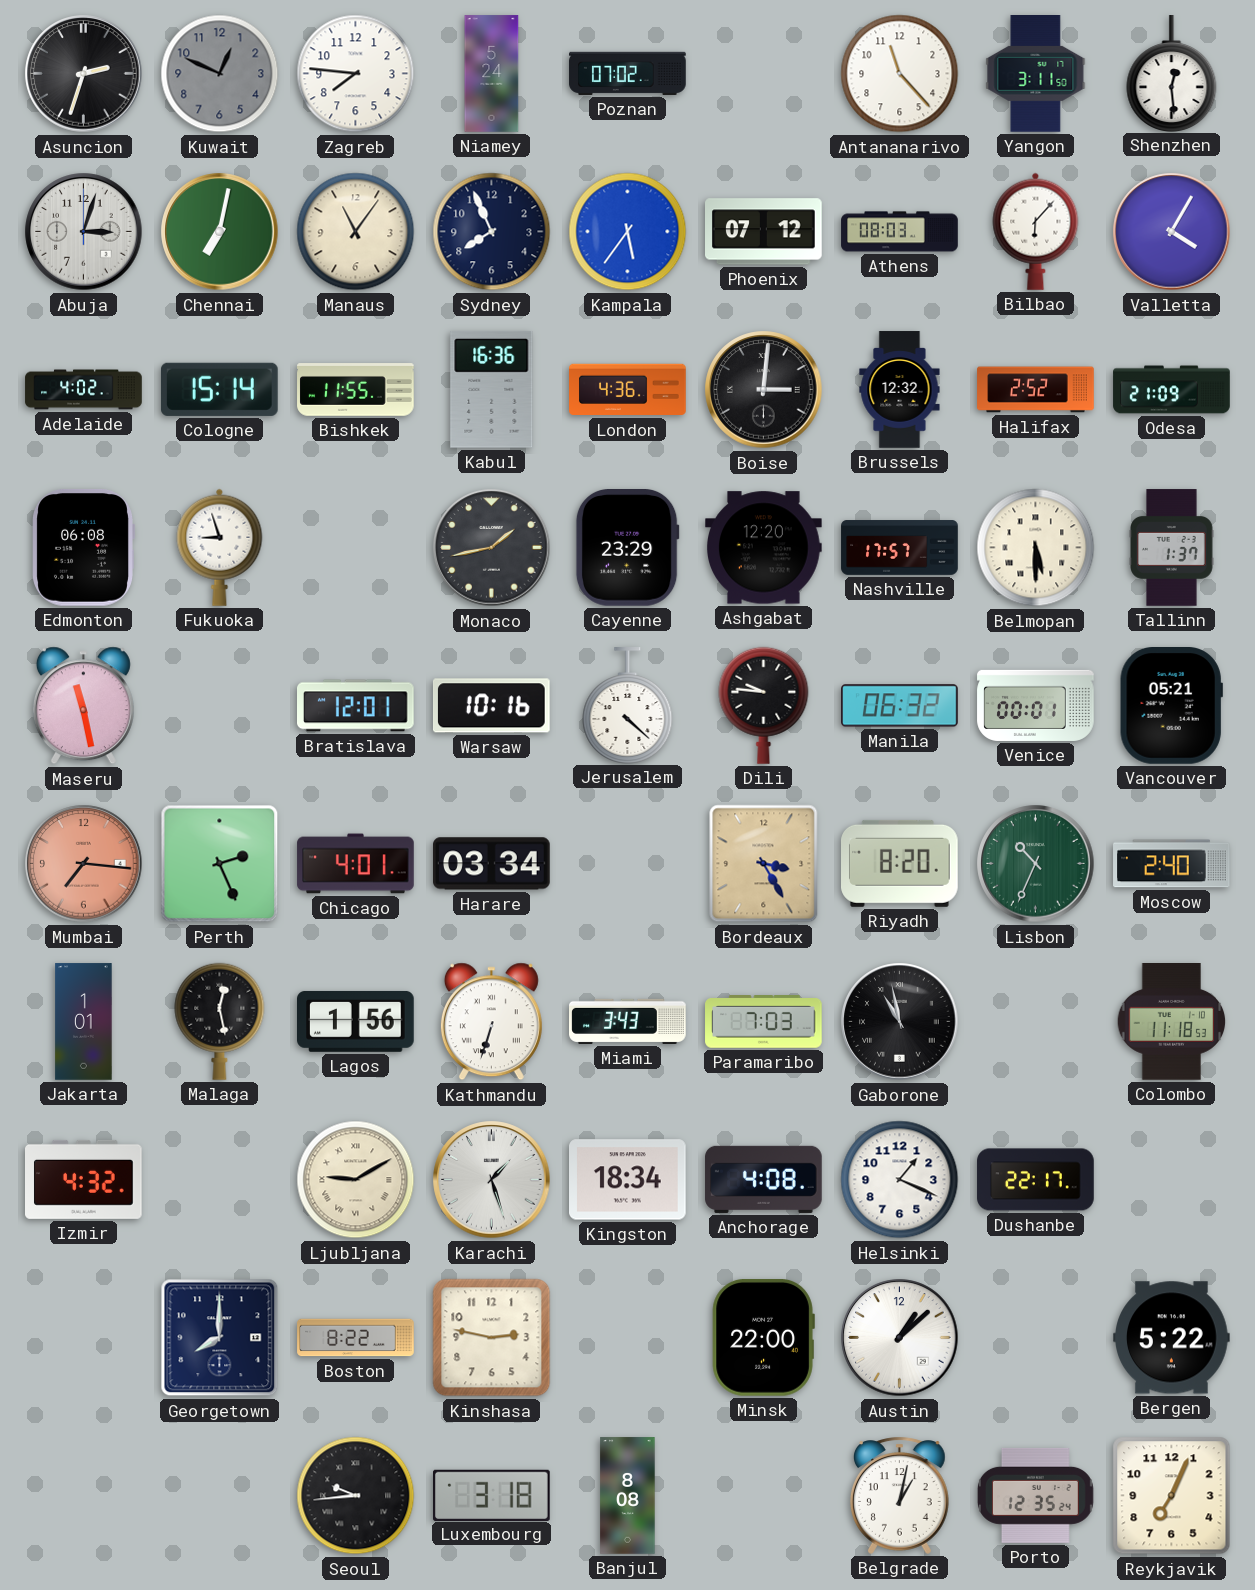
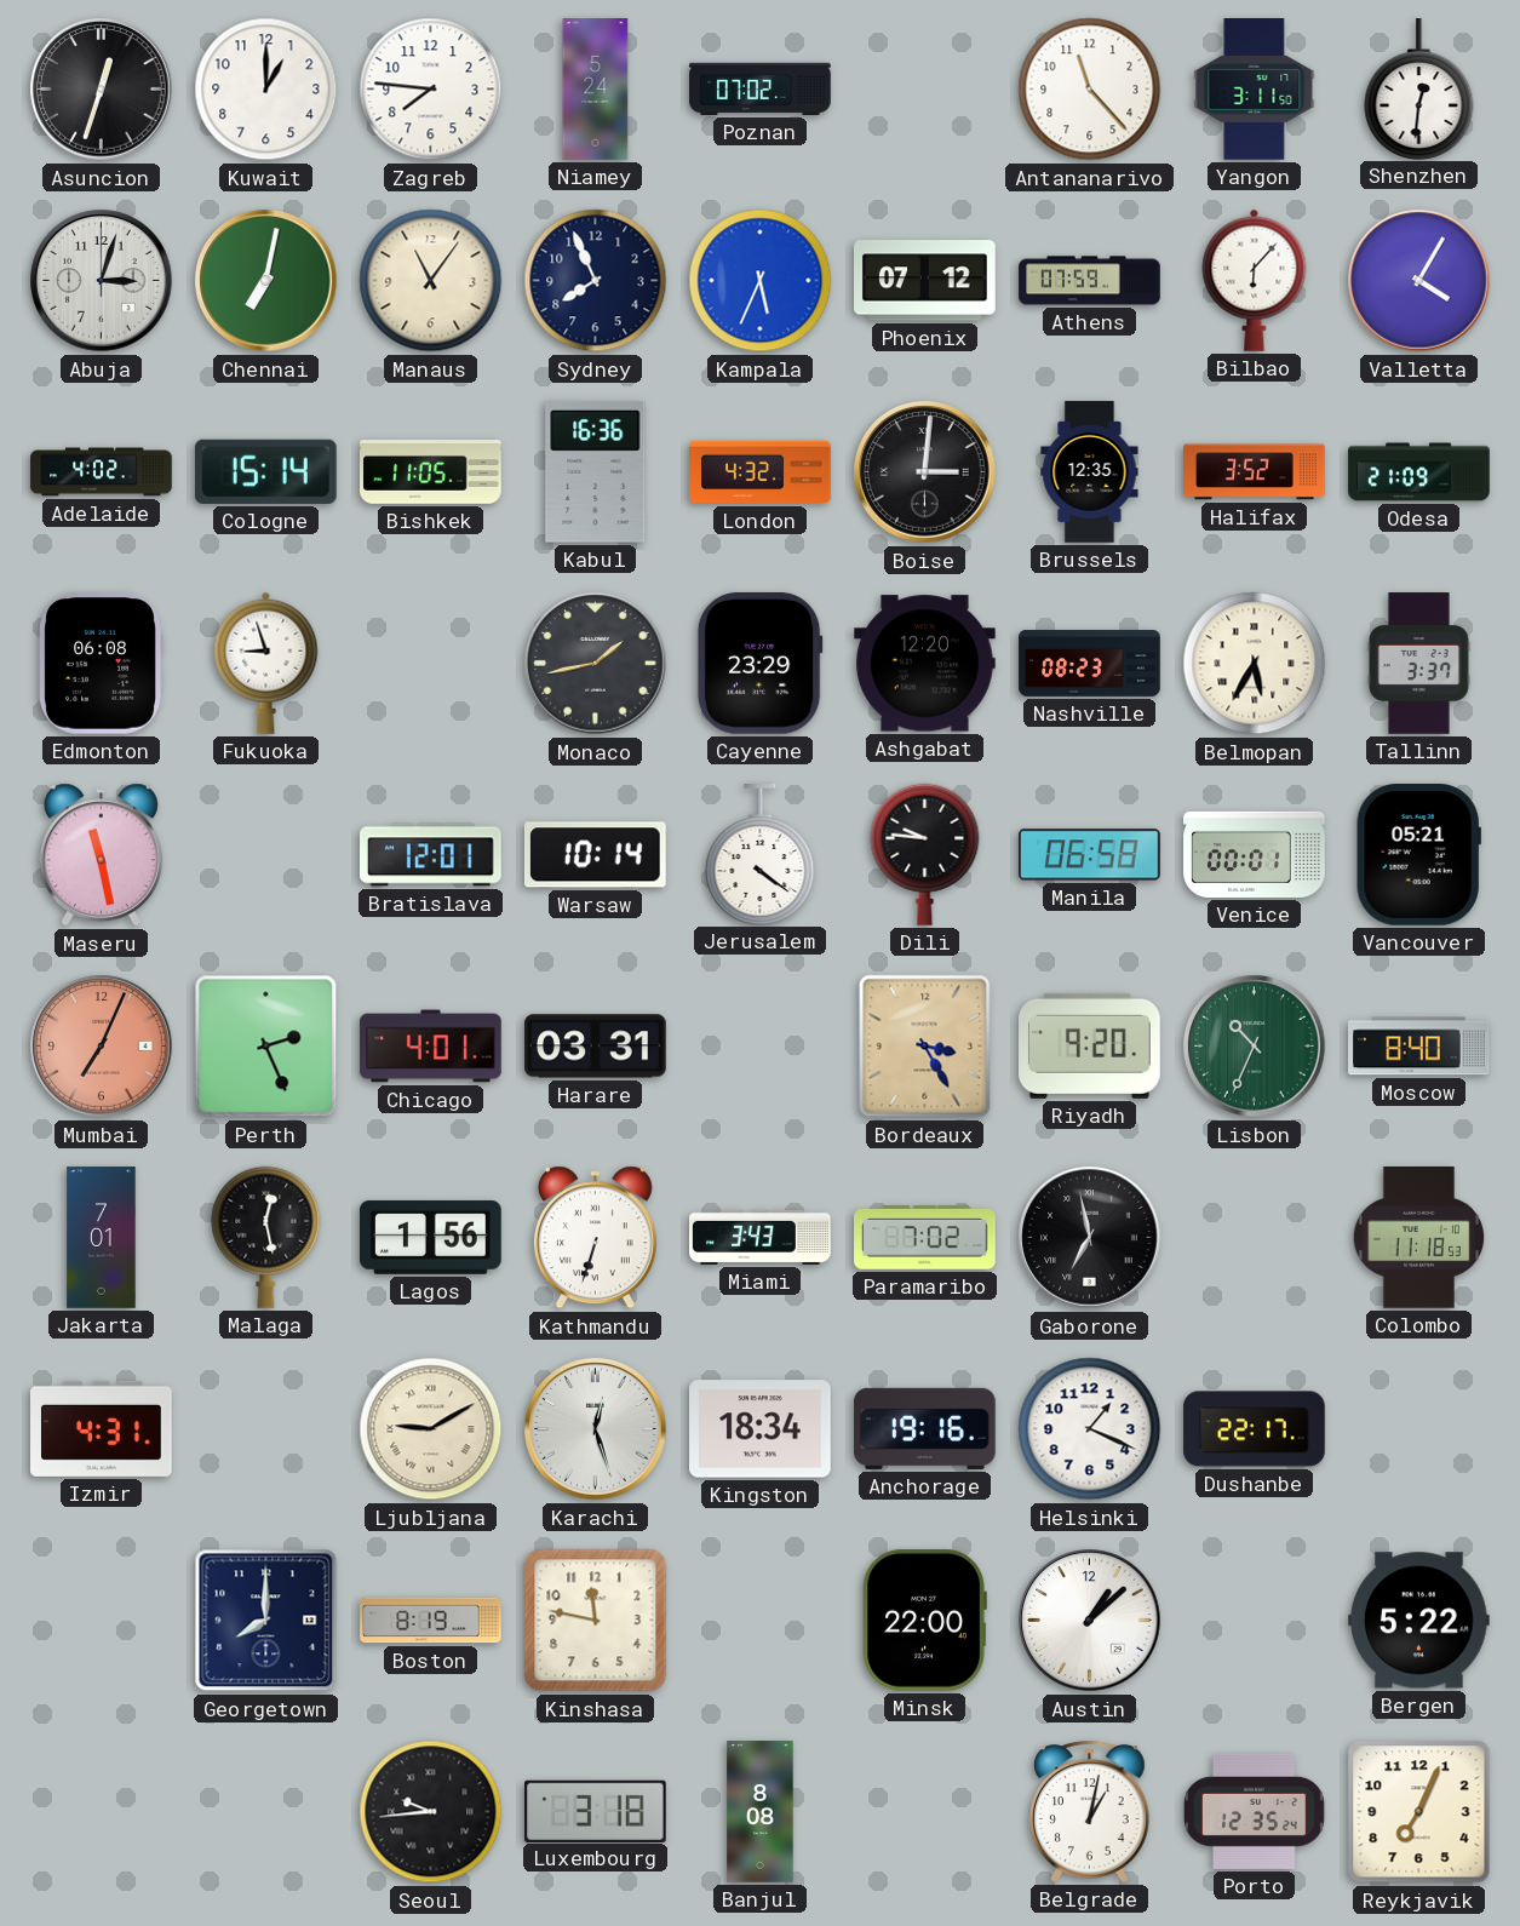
Asuncion: 2:33 -> 12:33
Kuwait: 12:49 -> 1:00
Kuwait dial: grey -> white
Shenzhen: 12:29 -> 12:31
Kampala: 5:36 -> 5:34
Athens: 08:03 -> 07:59
Bishkek: 11:55 -> 11:05
London: 4:36 -> 4:32
Brussels: 12:32 -> 12:35
Halifax: 2:52 -> 3:52
Nashville: 17:57 -> 08:23
Belmopan: 5:30 -> 5:35
Tallinn: 1:37 -> 3:37
Warsaw: 10:16 -> 10:14
Jerusalem: 4:22 -> 4:21
Manila: 06:32 -> 06:58
Mumbai: 7:16 -> 7:04
Harare: 03:34 -> 03:31
Riyadh: 8:20 -> 9:20
Moscow: 2:40 -> 8:40
Jakarta: 1:01 -> 7:01
Paramaribo: 7:03 -> 7:02
Gaborone: 10:58 -> 6:58
Izmir: 4:32 -> 4:31
Karachi: 1:27 -> 12:27
Anchorage: 4:08 -> 19:16
Boston: 8:22 -> 8:19
Kinshasa: 2:47 -> 11:47
